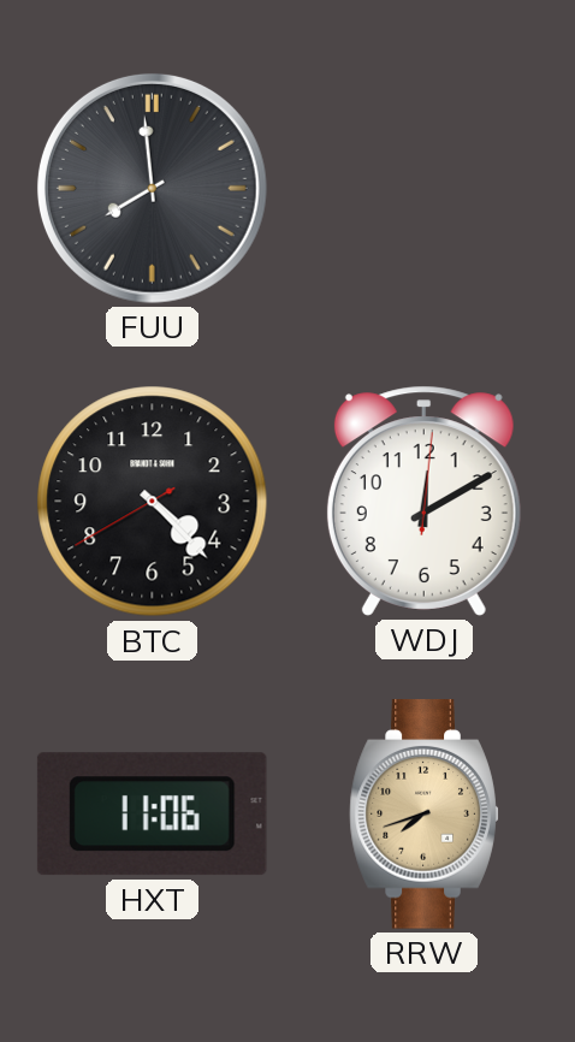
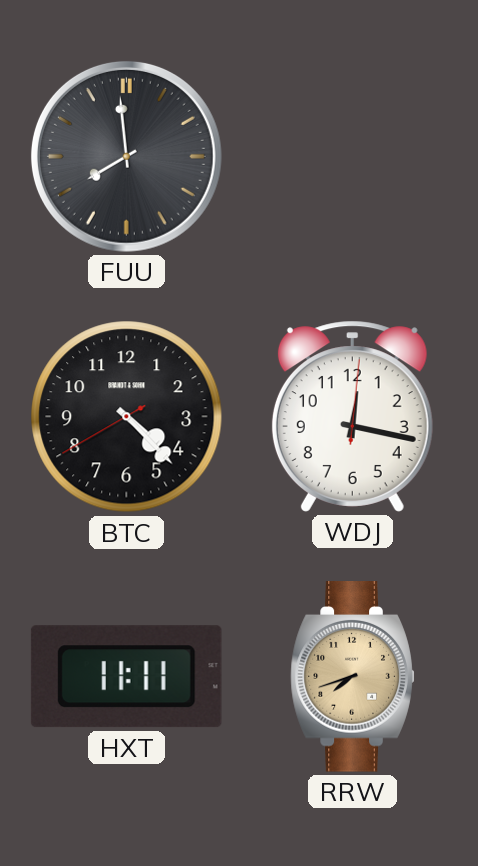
WDJ: 12:10 -> 12:17
HXT: 11:06 -> 11:11
